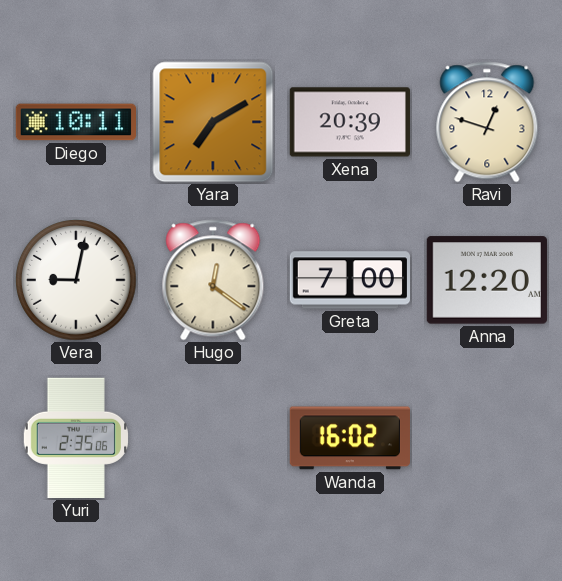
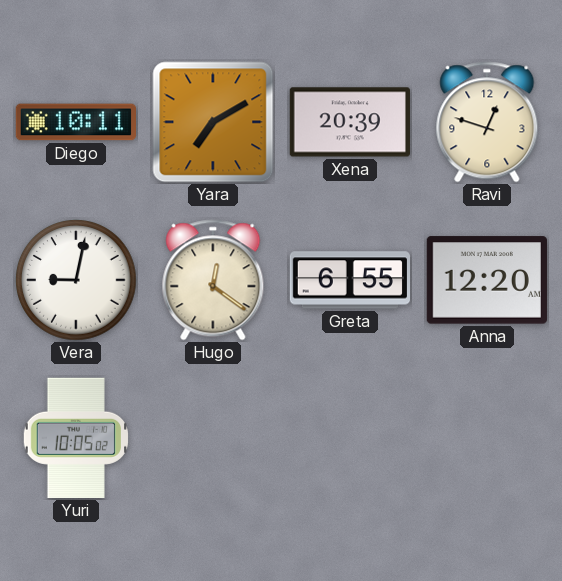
Greta: 7:00 -> 6:55
Yuri: 2:35 -> 10:05
Wanda: 16:02 -> none
